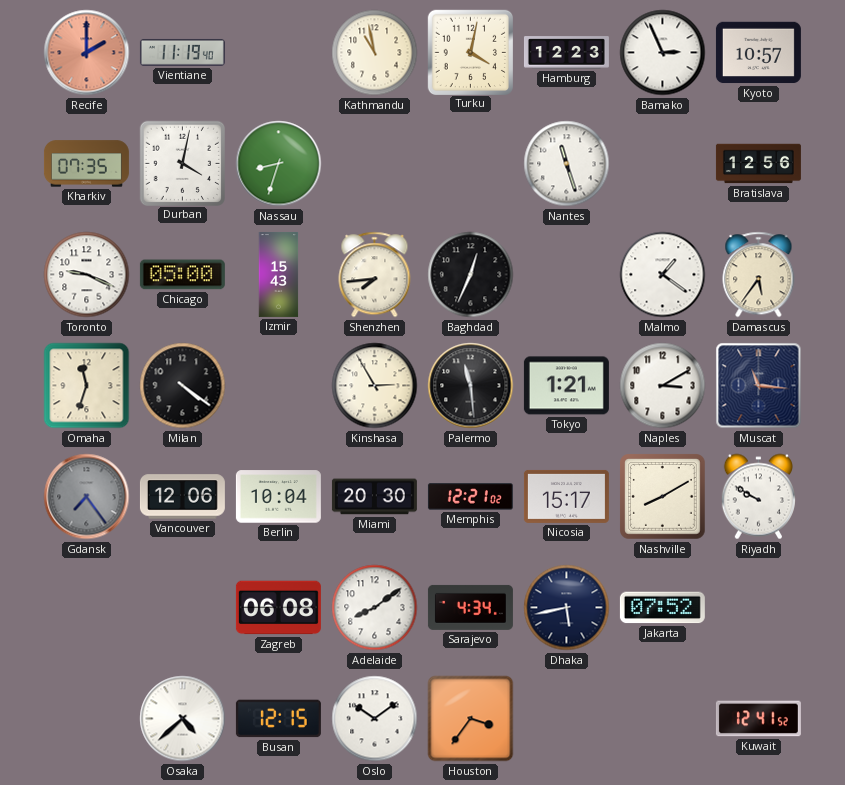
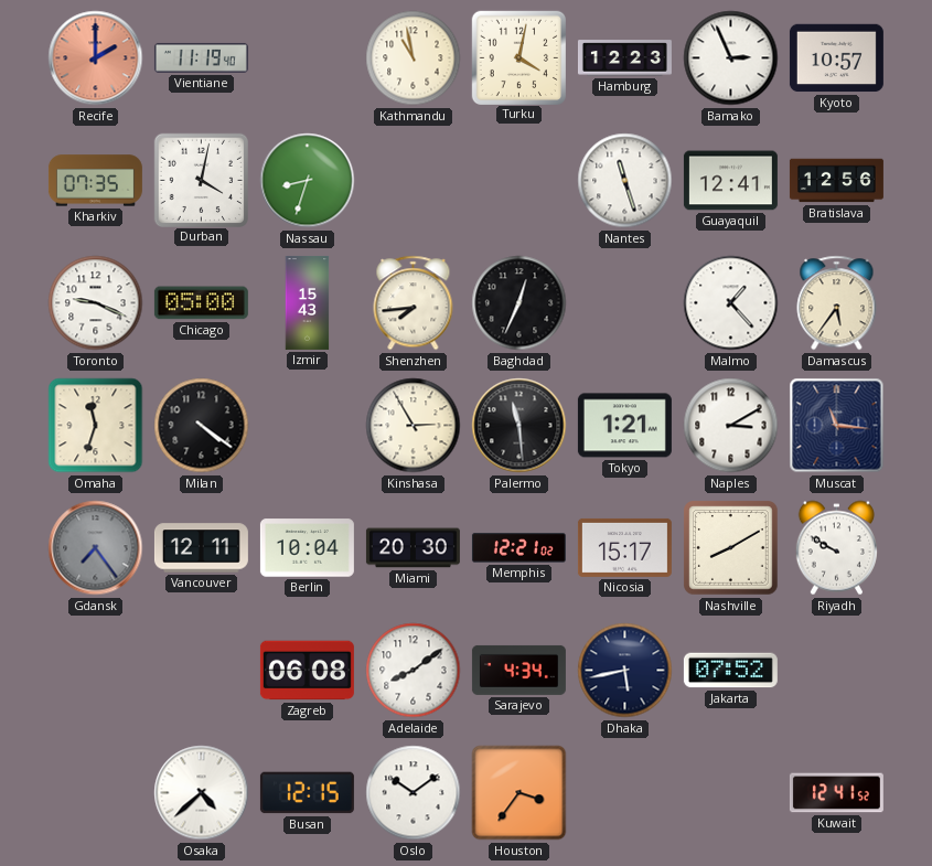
Guayaquil: none -> 12:41
Malmo: 1:21 -> 1:23
Vancouver: 12:06 -> 12:11
